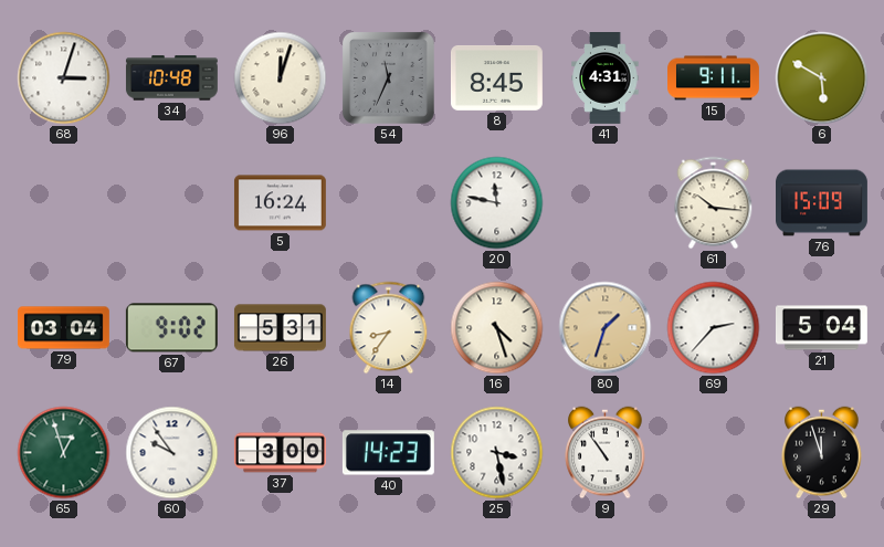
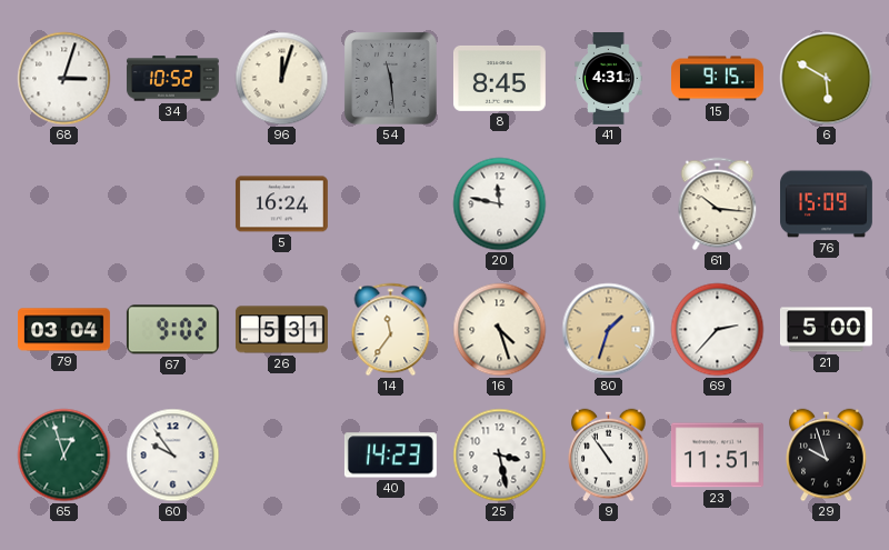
34: 10:48 -> 10:52
54: 11:34 -> 11:29
15: 9:11 -> 9:15
14: 8:36 -> 11:36
21: 5:04 -> 5:00
37: 3:00 -> none
23: none -> 11:51
29: 11:57 -> 9:57
